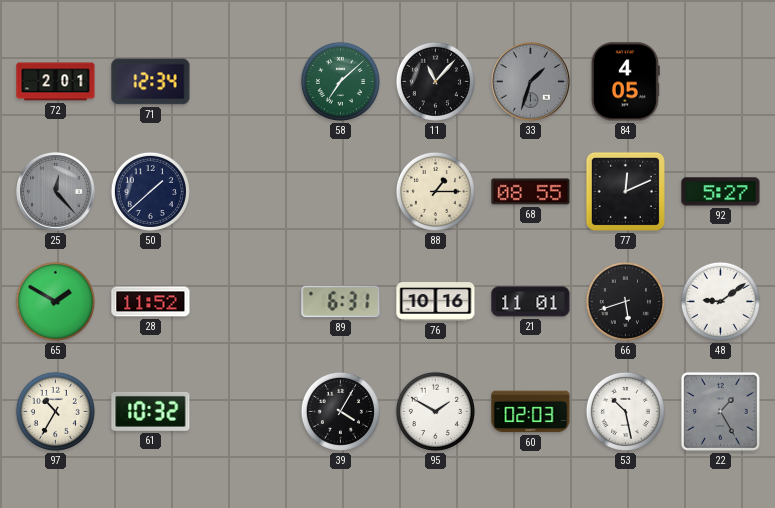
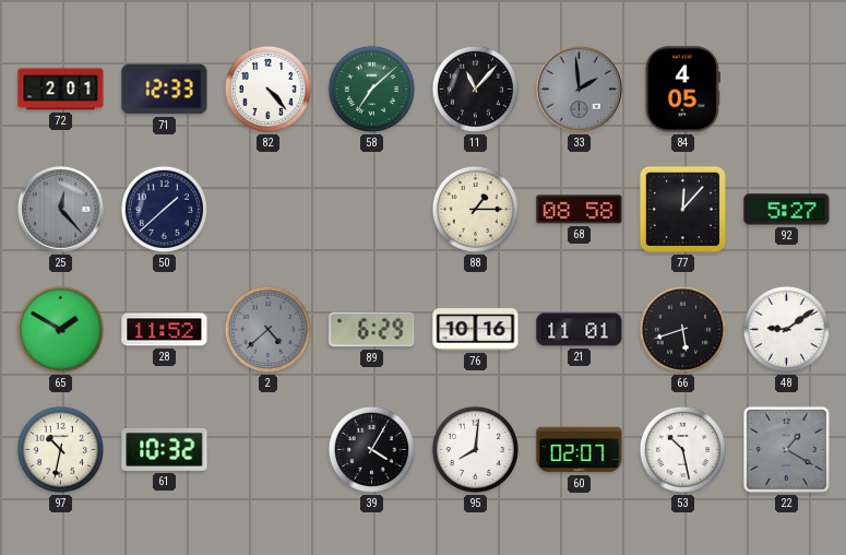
71: 12:34 -> 12:33
82: none -> 4:23
33: 1:33 -> 1:59
68: 08:55 -> 08:58
77: 12:11 -> 12:07
2: none -> 4:38
89: 6:31 -> 6:29
97: 10:35 -> 10:32
95: 1:50 -> 8:01
60: 02:03 -> 02:07
22: 1:25 -> 1:20
